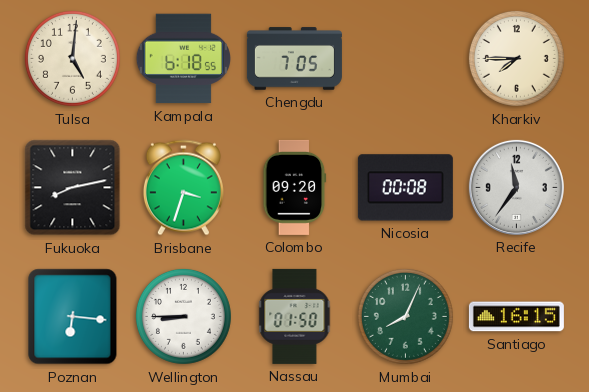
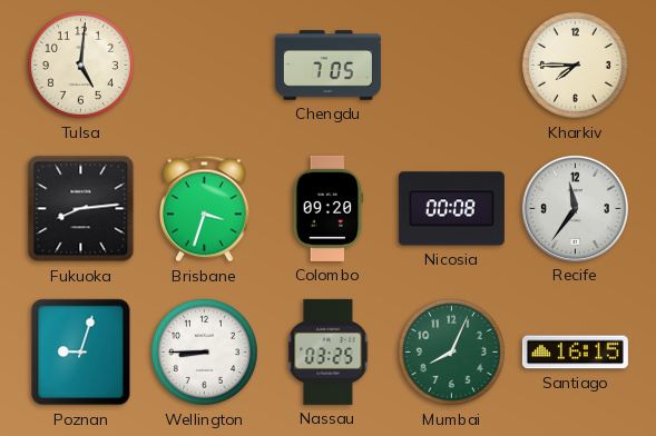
Kampala: 6:18 -> none
Fukuoka: 8:13 -> 8:14
Poznan: 6:16 -> 9:03
Nassau: 01:50 -> 03:25
